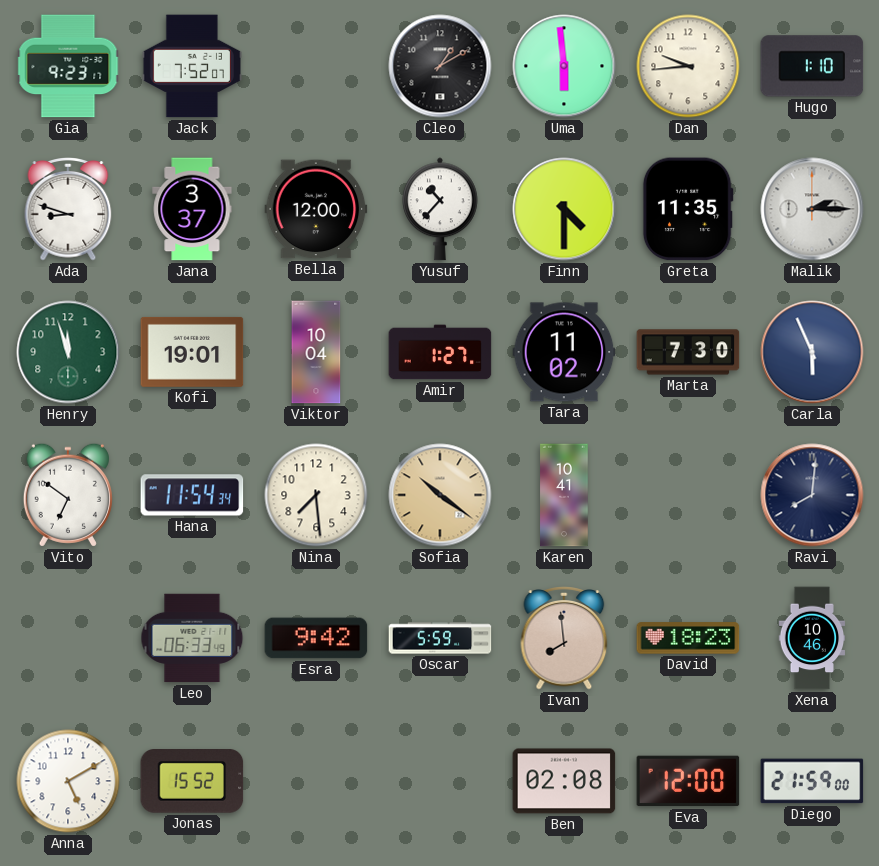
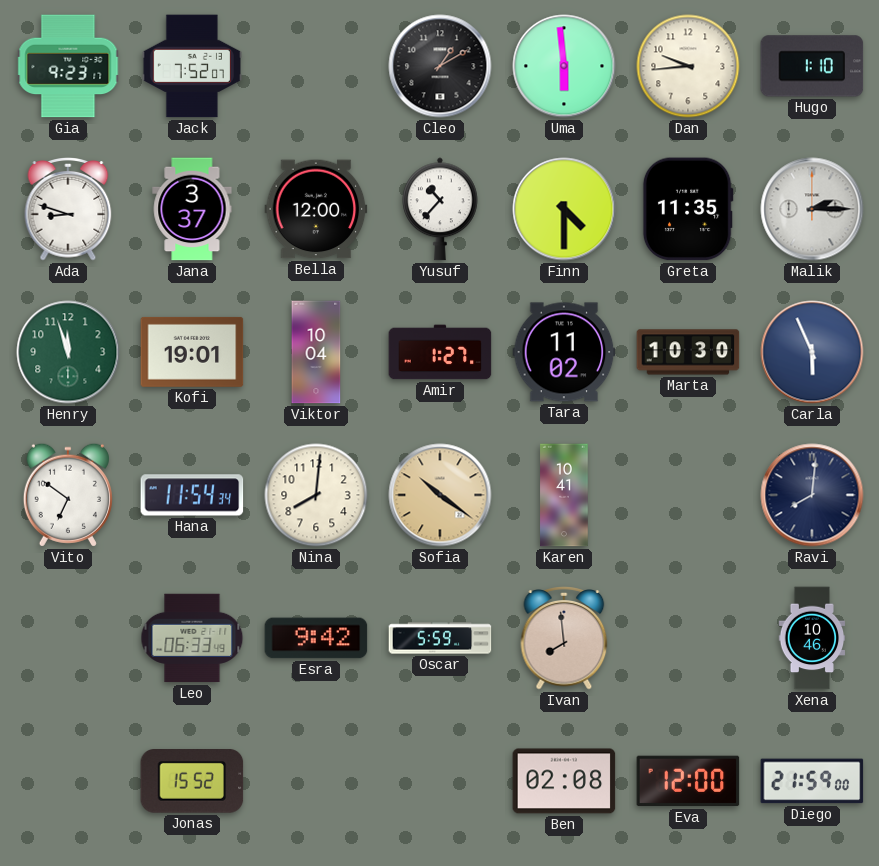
Marta: 7:30 -> 10:30
Nina: 7:29 -> 8:01
David: 18:23 -> none
Anna: 5:10 -> none
